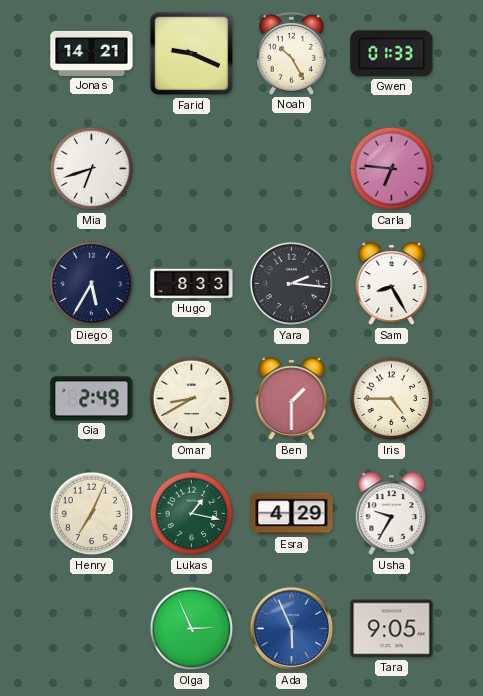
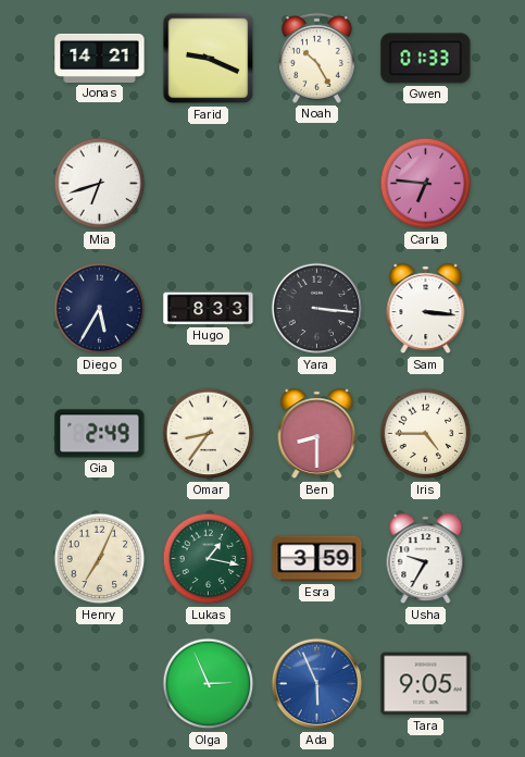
Yara: 2:16 -> 3:16
Sam: 8:25 -> 3:16
Omar: 8:40 -> 8:36
Ben: 1:30 -> 8:30
Esra: 4:29 -> 3:59
